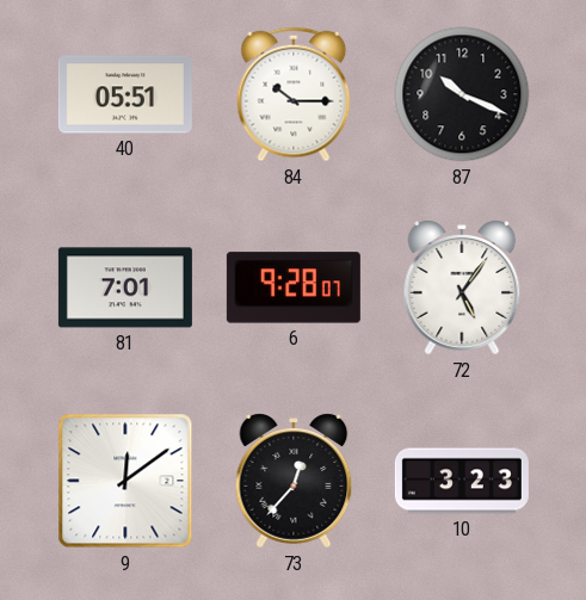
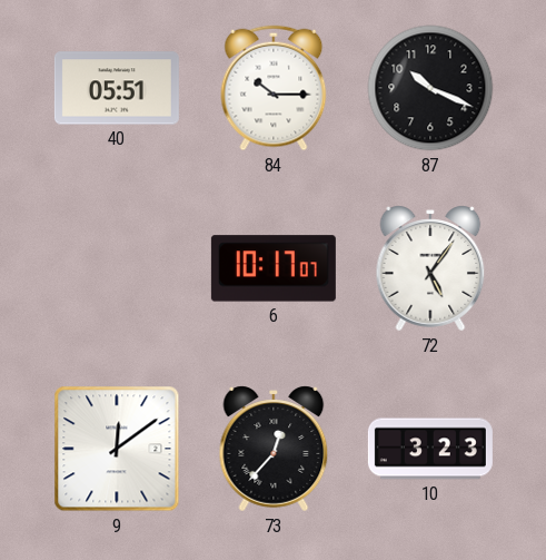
81: 7:01 -> none
6: 9:28 -> 10:17
